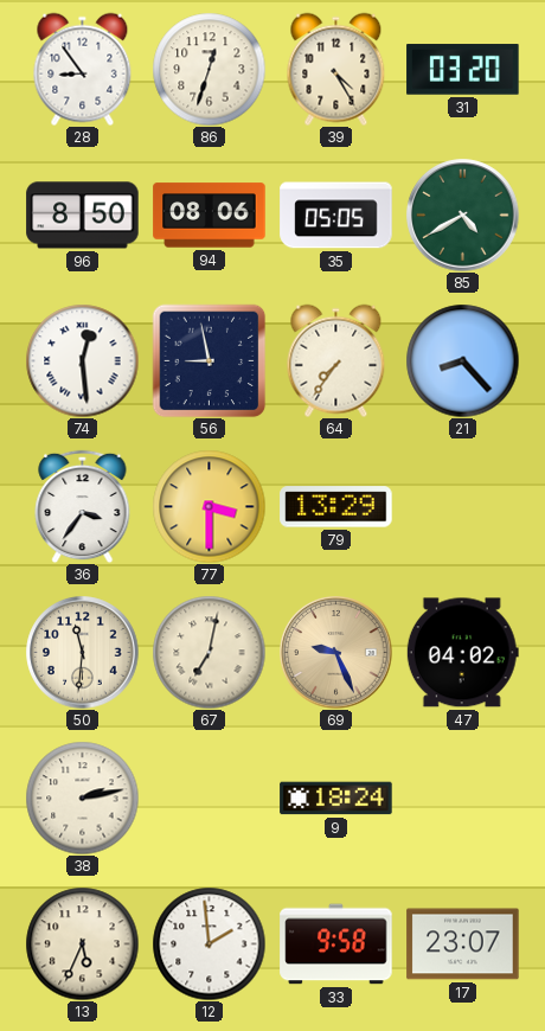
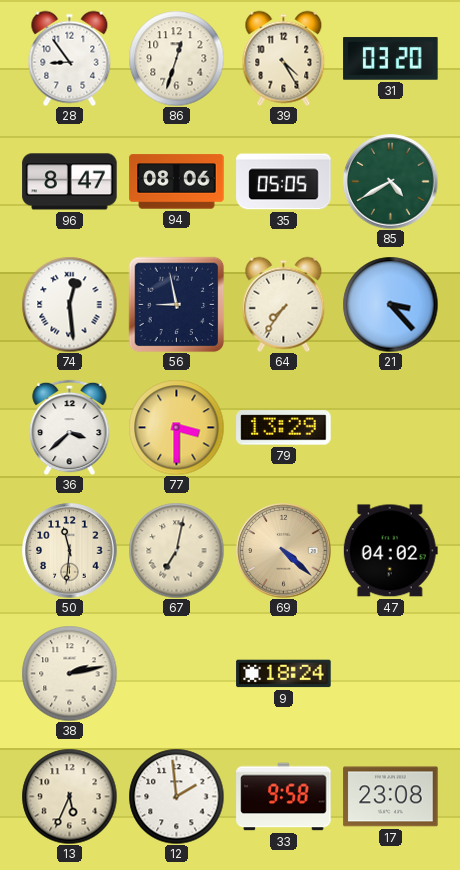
96: 8:50 -> 8:47
21: 8:23 -> 3:23
36: 3:36 -> 3:38
69: 9:26 -> 4:22
17: 23:07 -> 23:08
